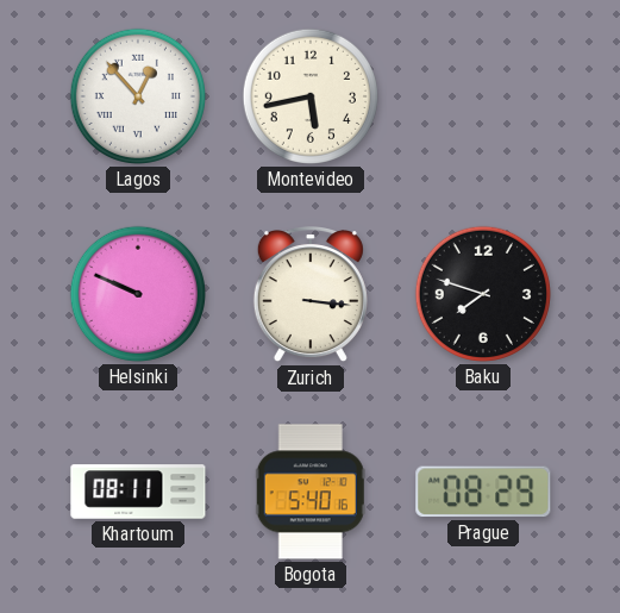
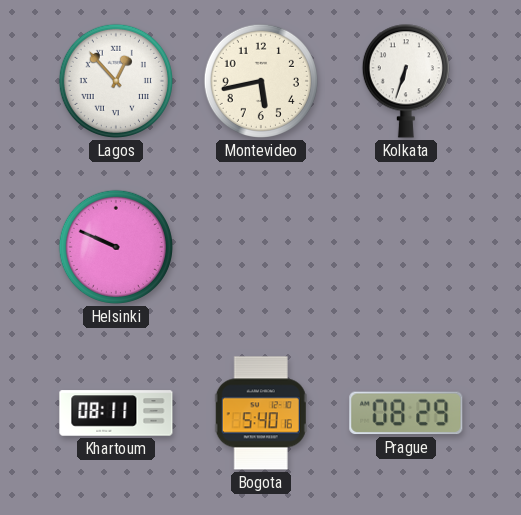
Kolkata: none -> 6:33
Zurich: 3:16 -> none
Baku: 7:48 -> none
